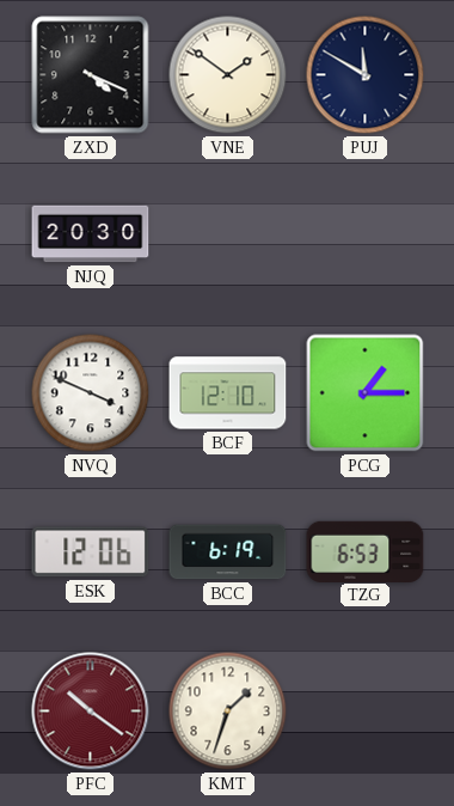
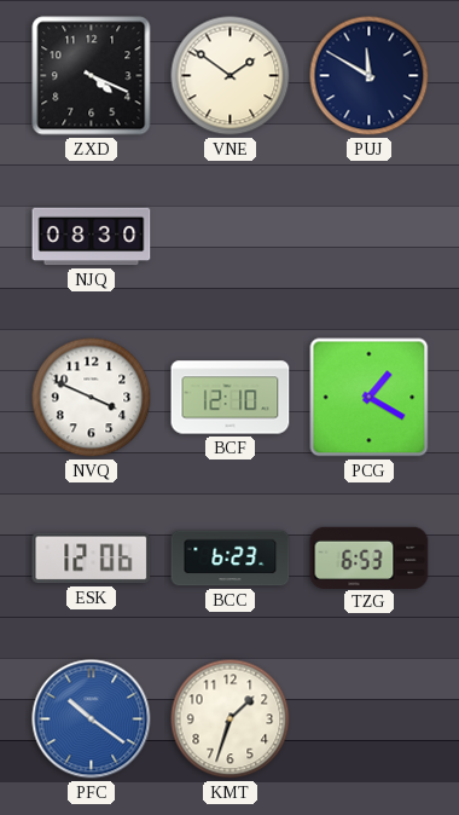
NJQ: 20:30 -> 08:30
PCG: 1:15 -> 1:20
BCC: 6:19 -> 6:23
PFC dial: burgundy -> blue
